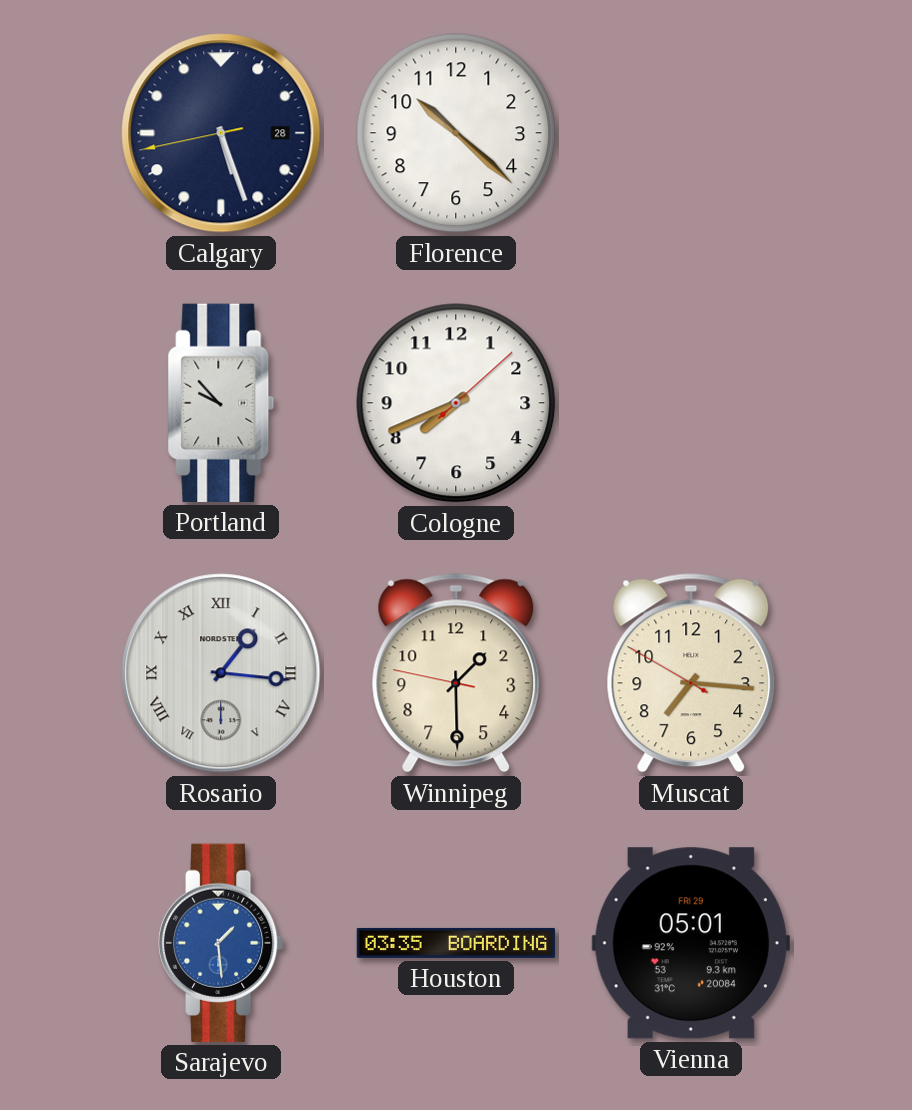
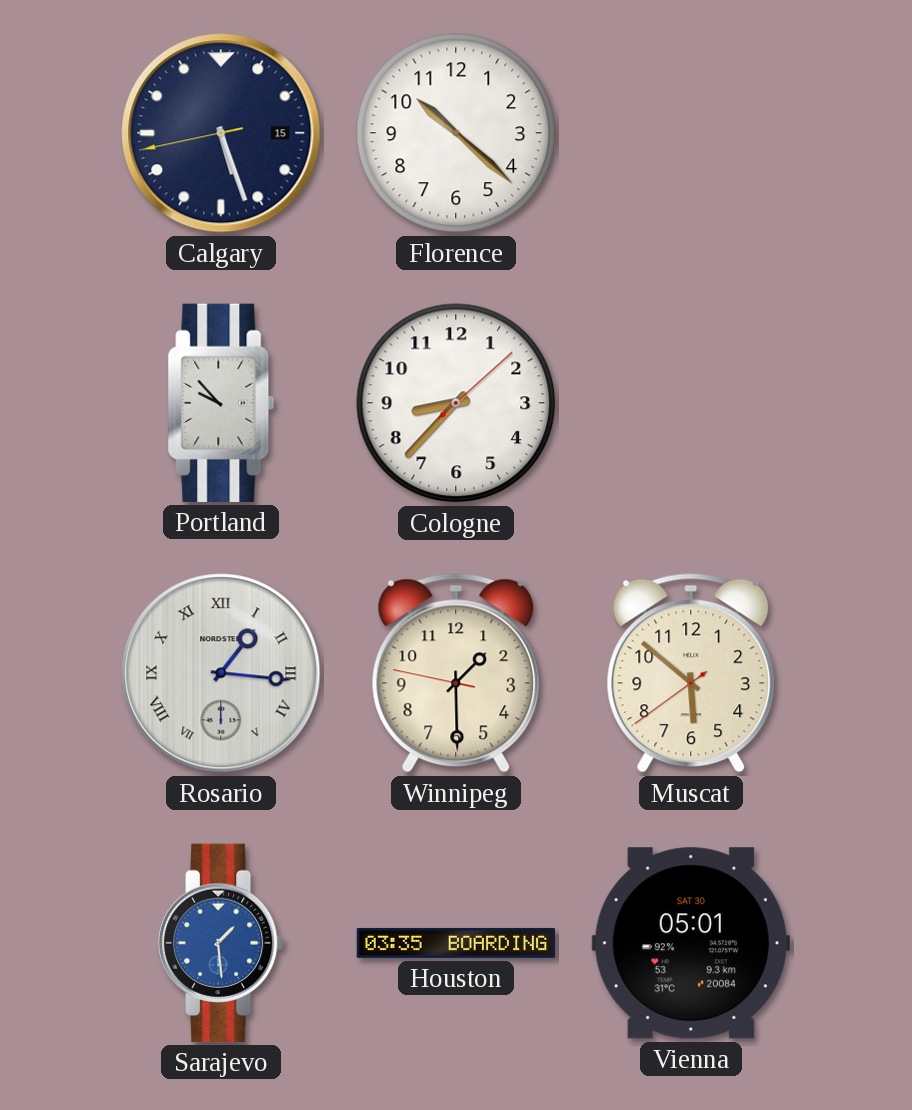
Calgary date: 28 -> 15
Cologne: 7:41 -> 8:37
Muscat: 7:15 -> 5:51
Vienna date: FRI 29 -> SAT 30
